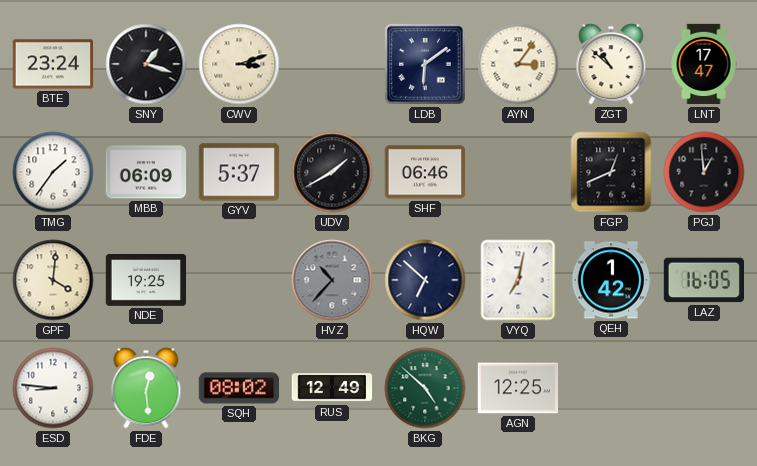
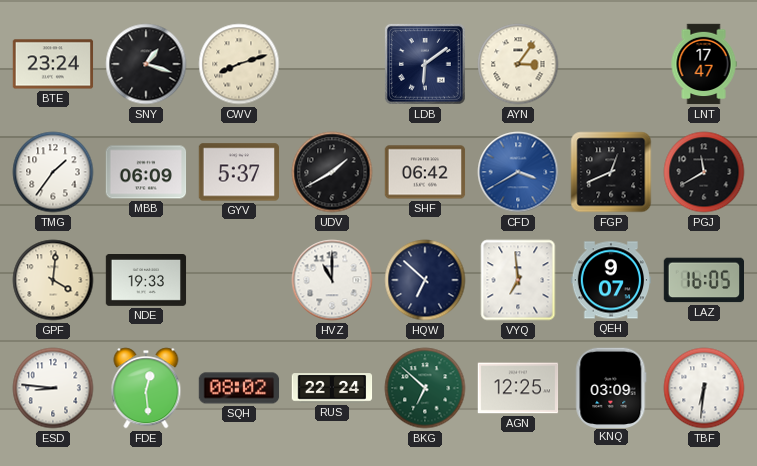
CWV: 3:12 -> 8:12
ZGT: 10:52 -> none
SHF: 06:46 -> 06:42
CFD: none -> 3:40
PGJ: 12:59 -> 11:40
NDE: 19:25 -> 19:33
HVZ: 10:37 -> 11:00
HVZ dial: grey -> white
VYQ: 7:02 -> 6:59
QEH: 1:42 -> 9:07
RUS: 12:49 -> 22:24
BKG: 4:52 -> 6:52
KNQ: none -> 03:09
TBF: none -> 6:31
